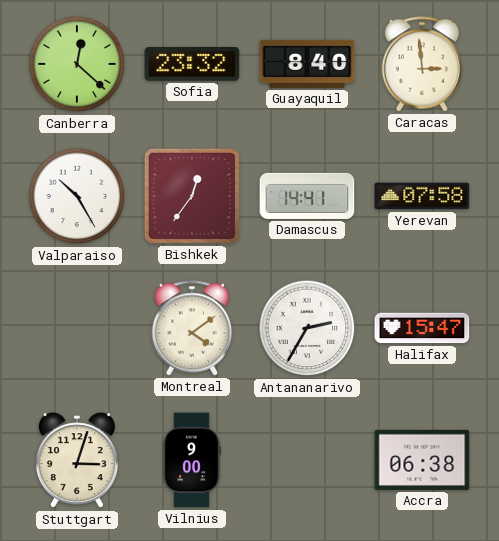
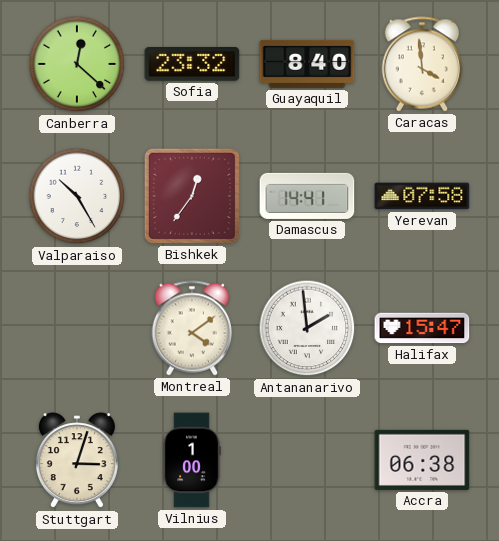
Caracas: 2:59 -> 3:59
Antananarivo: 2:35 -> 1:59
Vilnius: 9:00 -> 1:00
